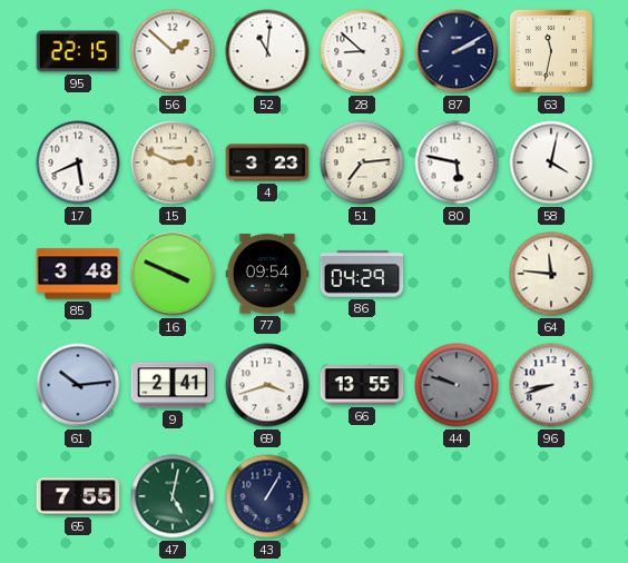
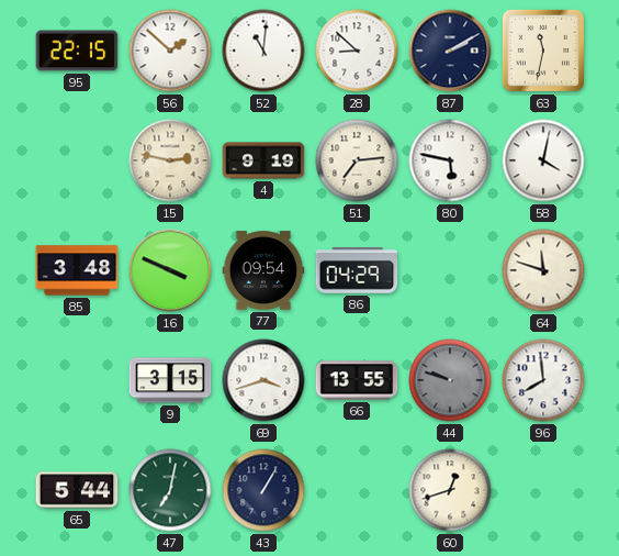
17: 5:41 -> none
15: 2:49 -> 2:47
4: 3:23 -> 9:19
64: 11:46 -> 11:48
61: 10:14 -> none
9: 2:41 -> 3:15
96: 8:42 -> 7:59
65: 7:55 -> 5:44
47: 5:02 -> 7:02
60: none -> 12:42
